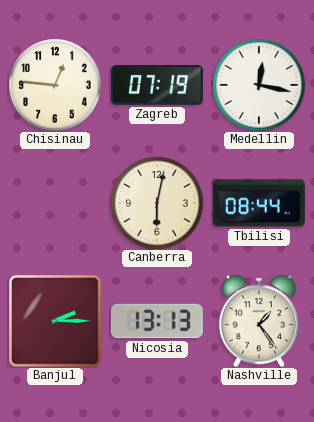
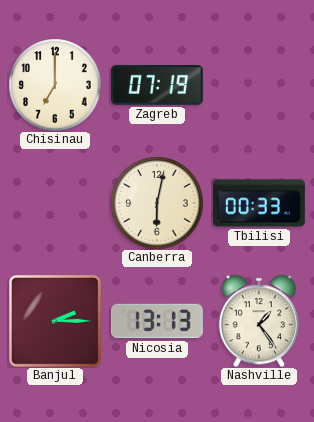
Chisinau: 12:46 -> 7:00
Medellin: 12:17 -> none
Tbilisi: 08:44 -> 00:33
